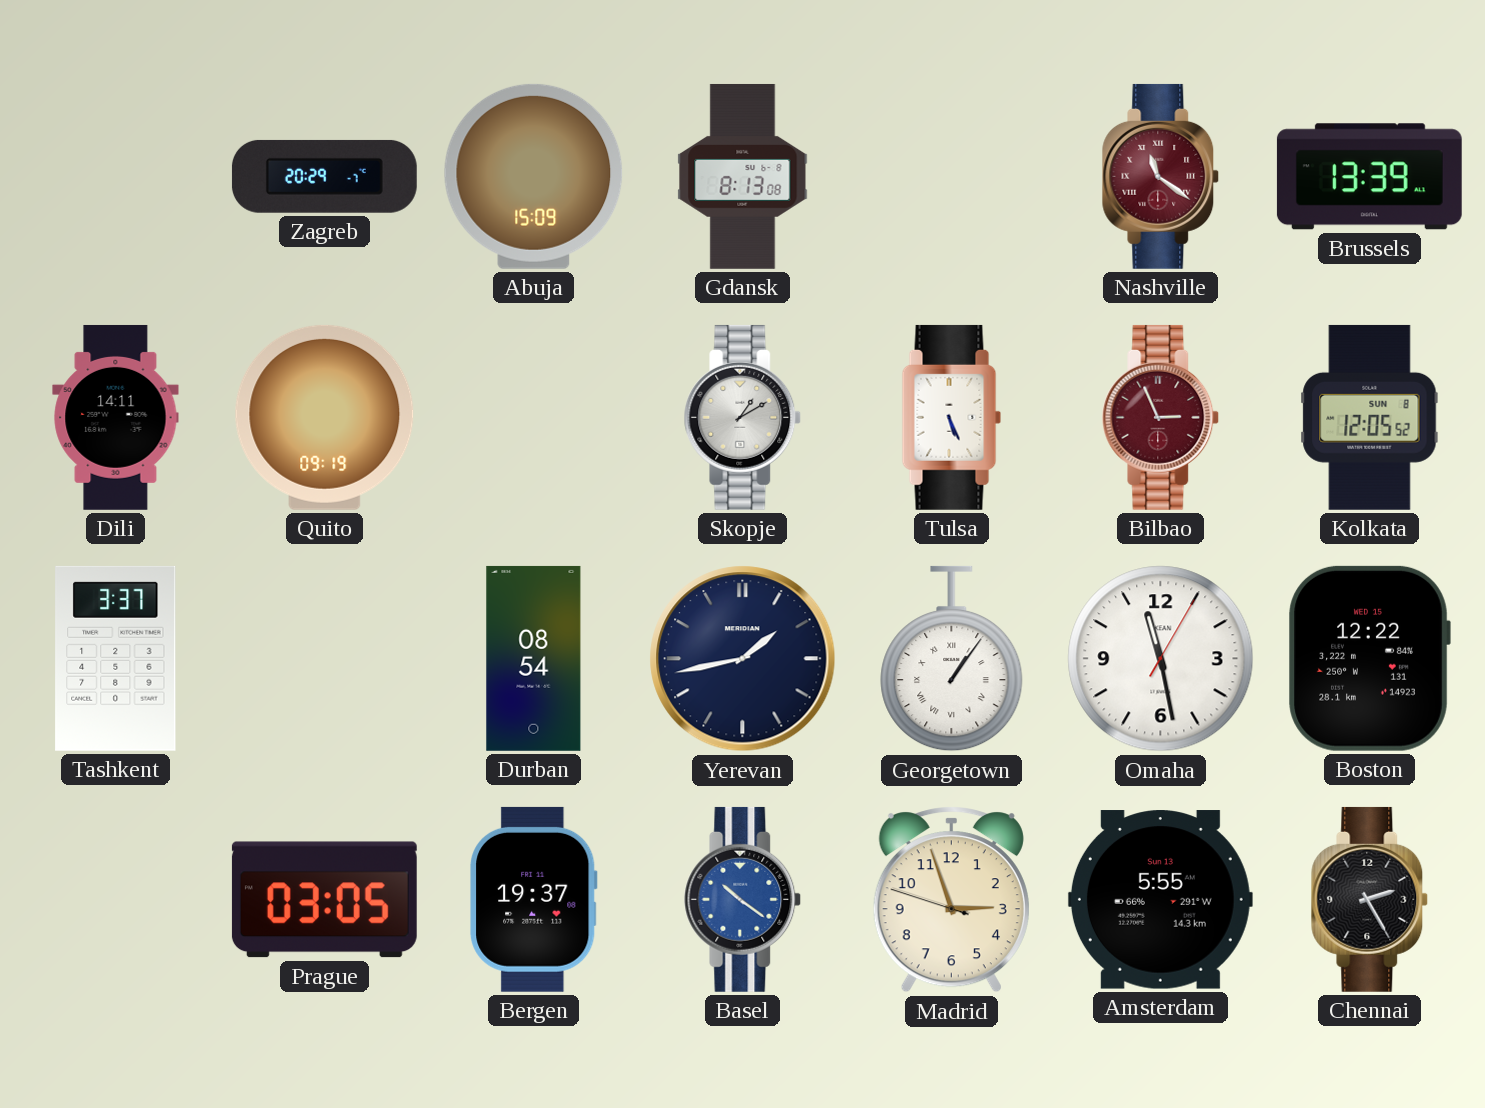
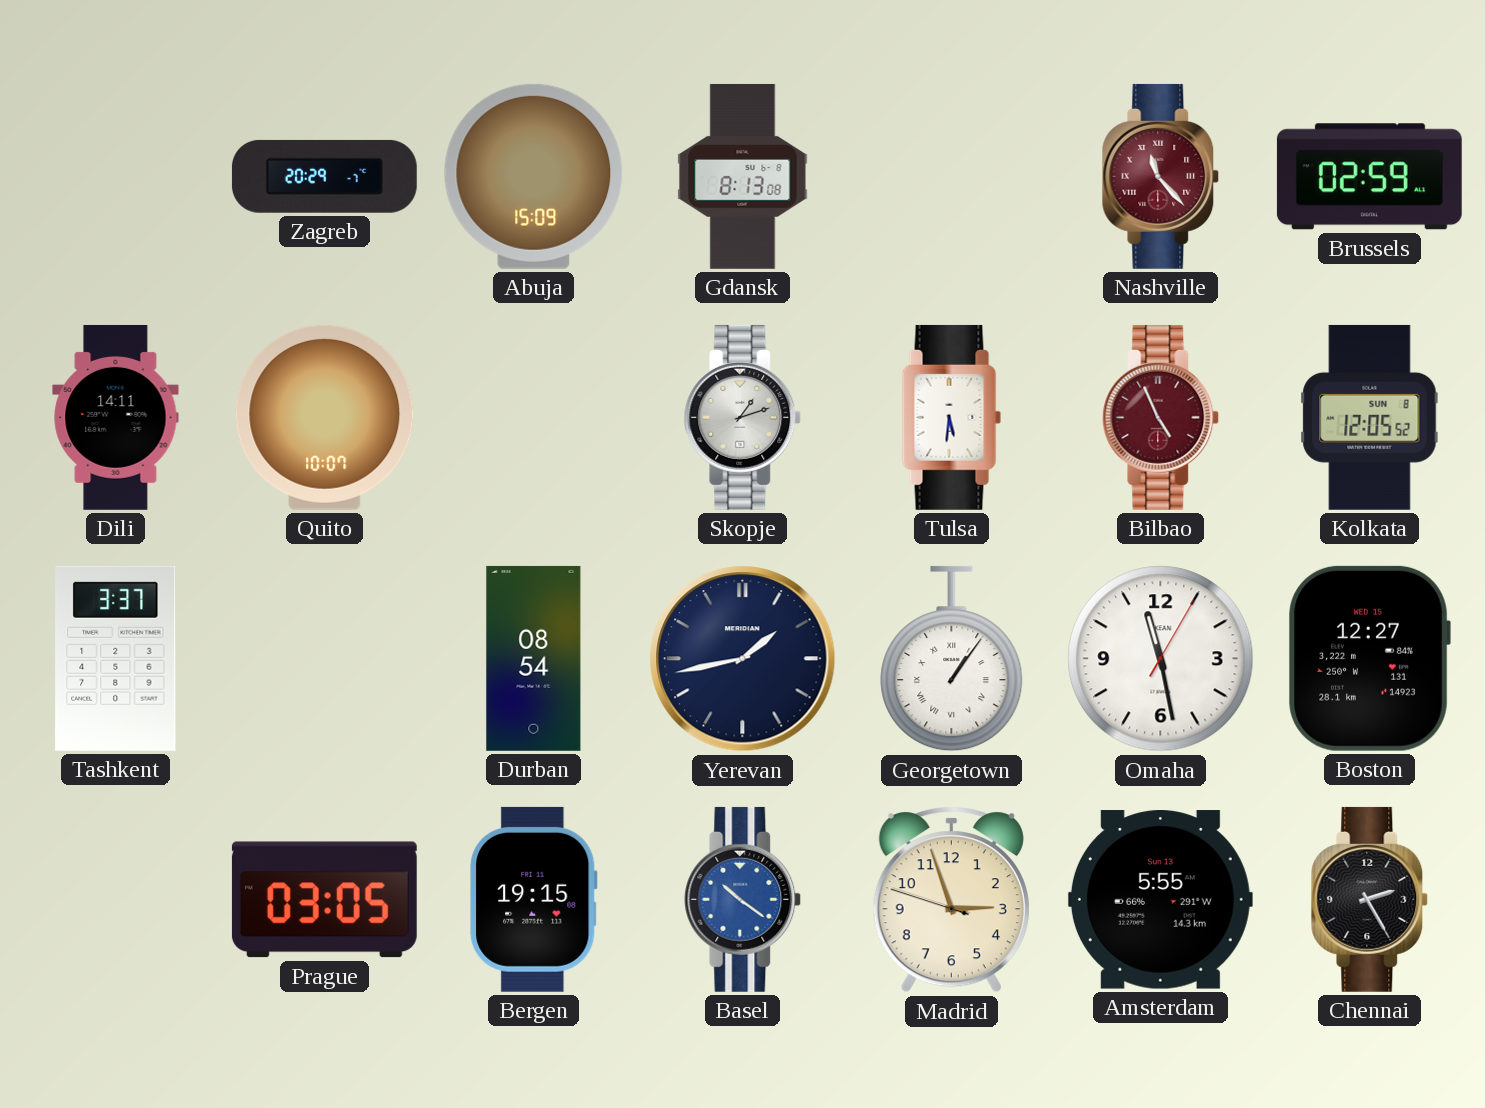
Nashville: 11:21 -> 11:23
Brussels: 13:39 -> 02:59
Quito: 09:19 -> 10:07
Skopje: 1:10 -> 1:12
Tulsa: 5:26 -> 5:31
Bilbao: 2:56 -> 4:56
Boston: 12:22 -> 12:27
Bergen: 19:37 -> 19:15
